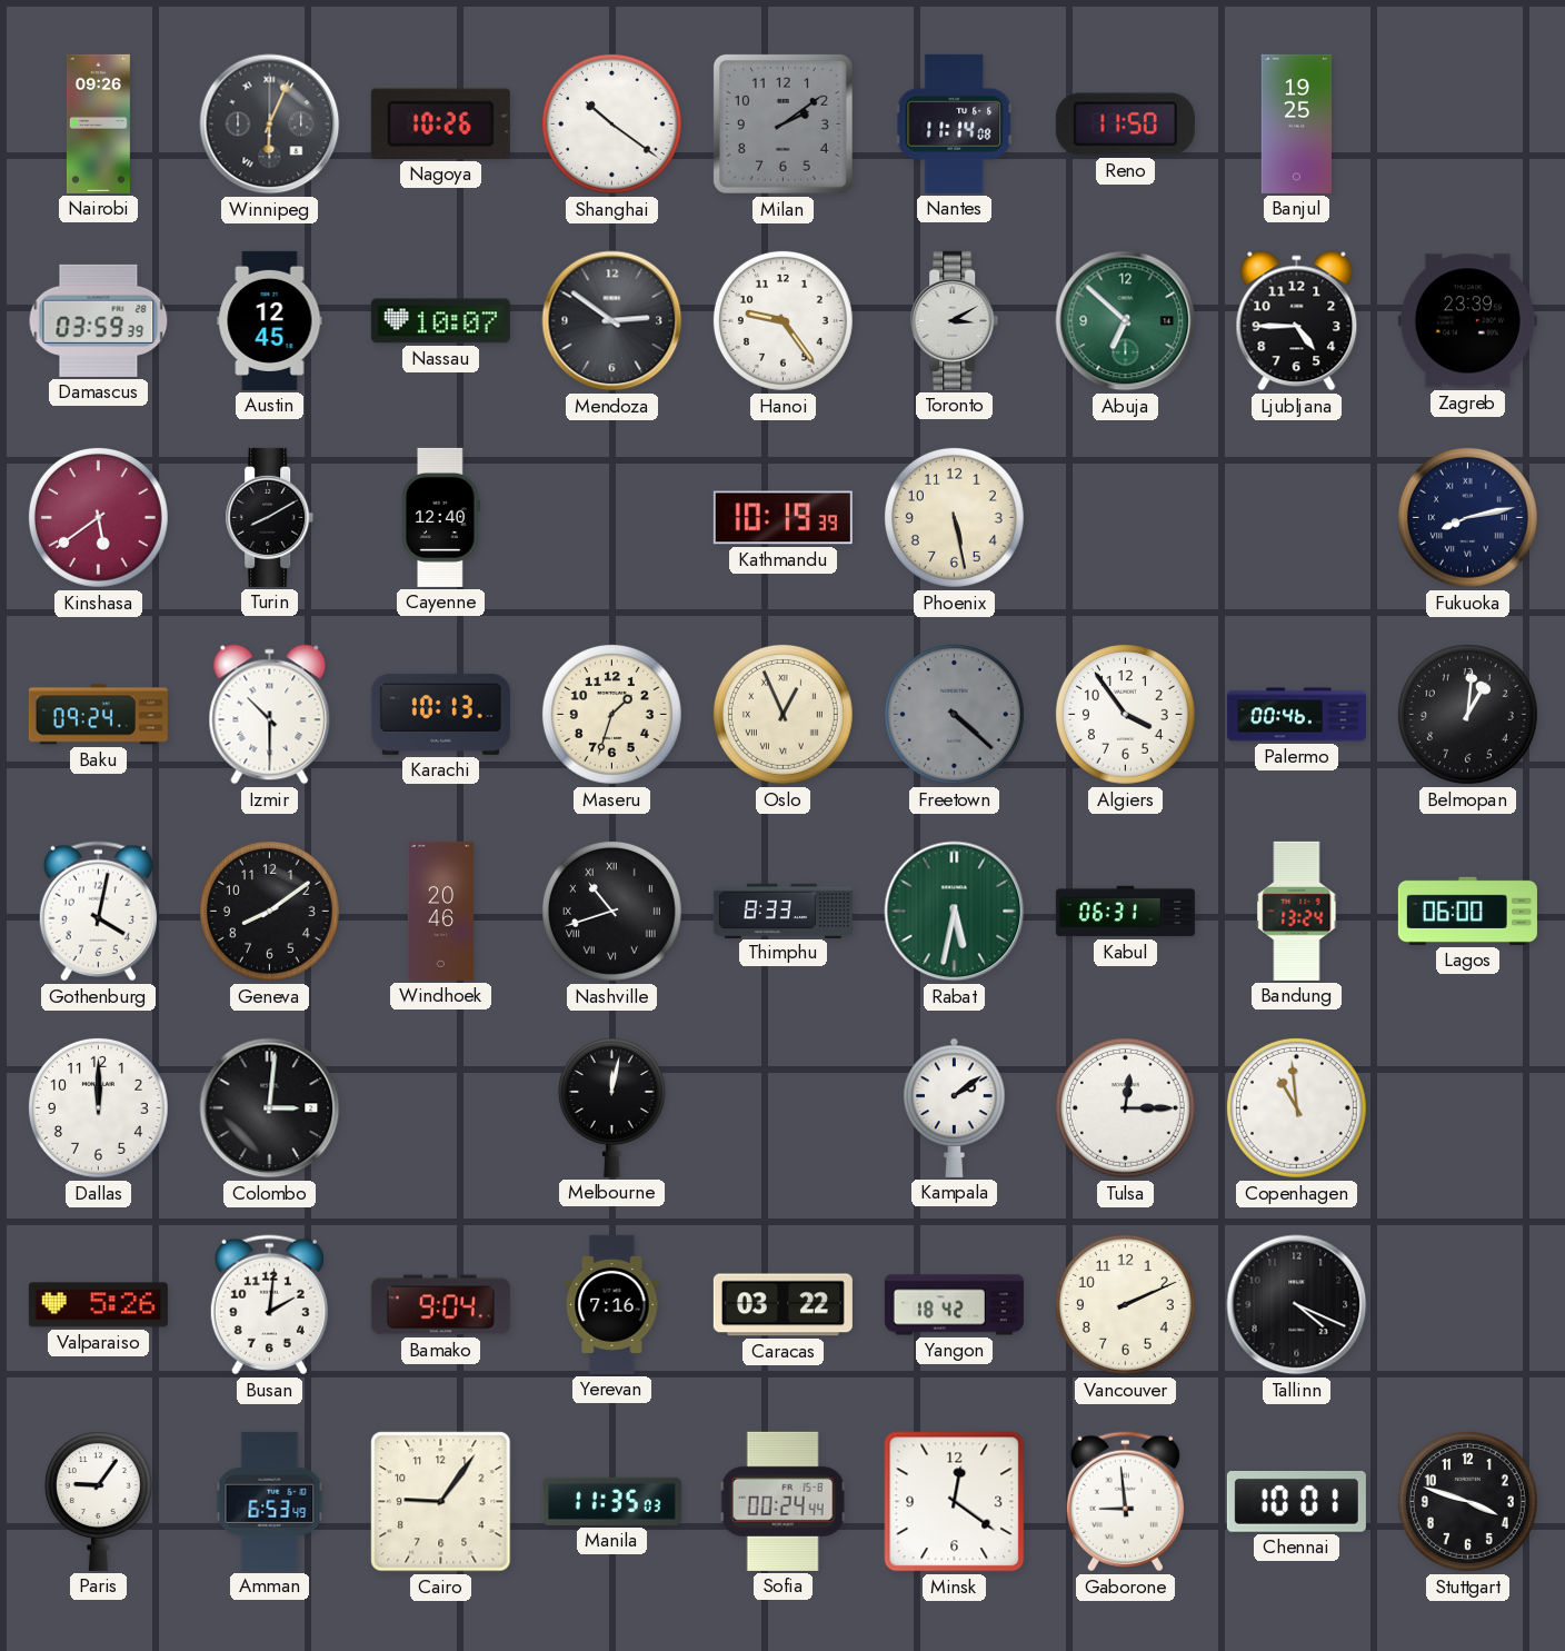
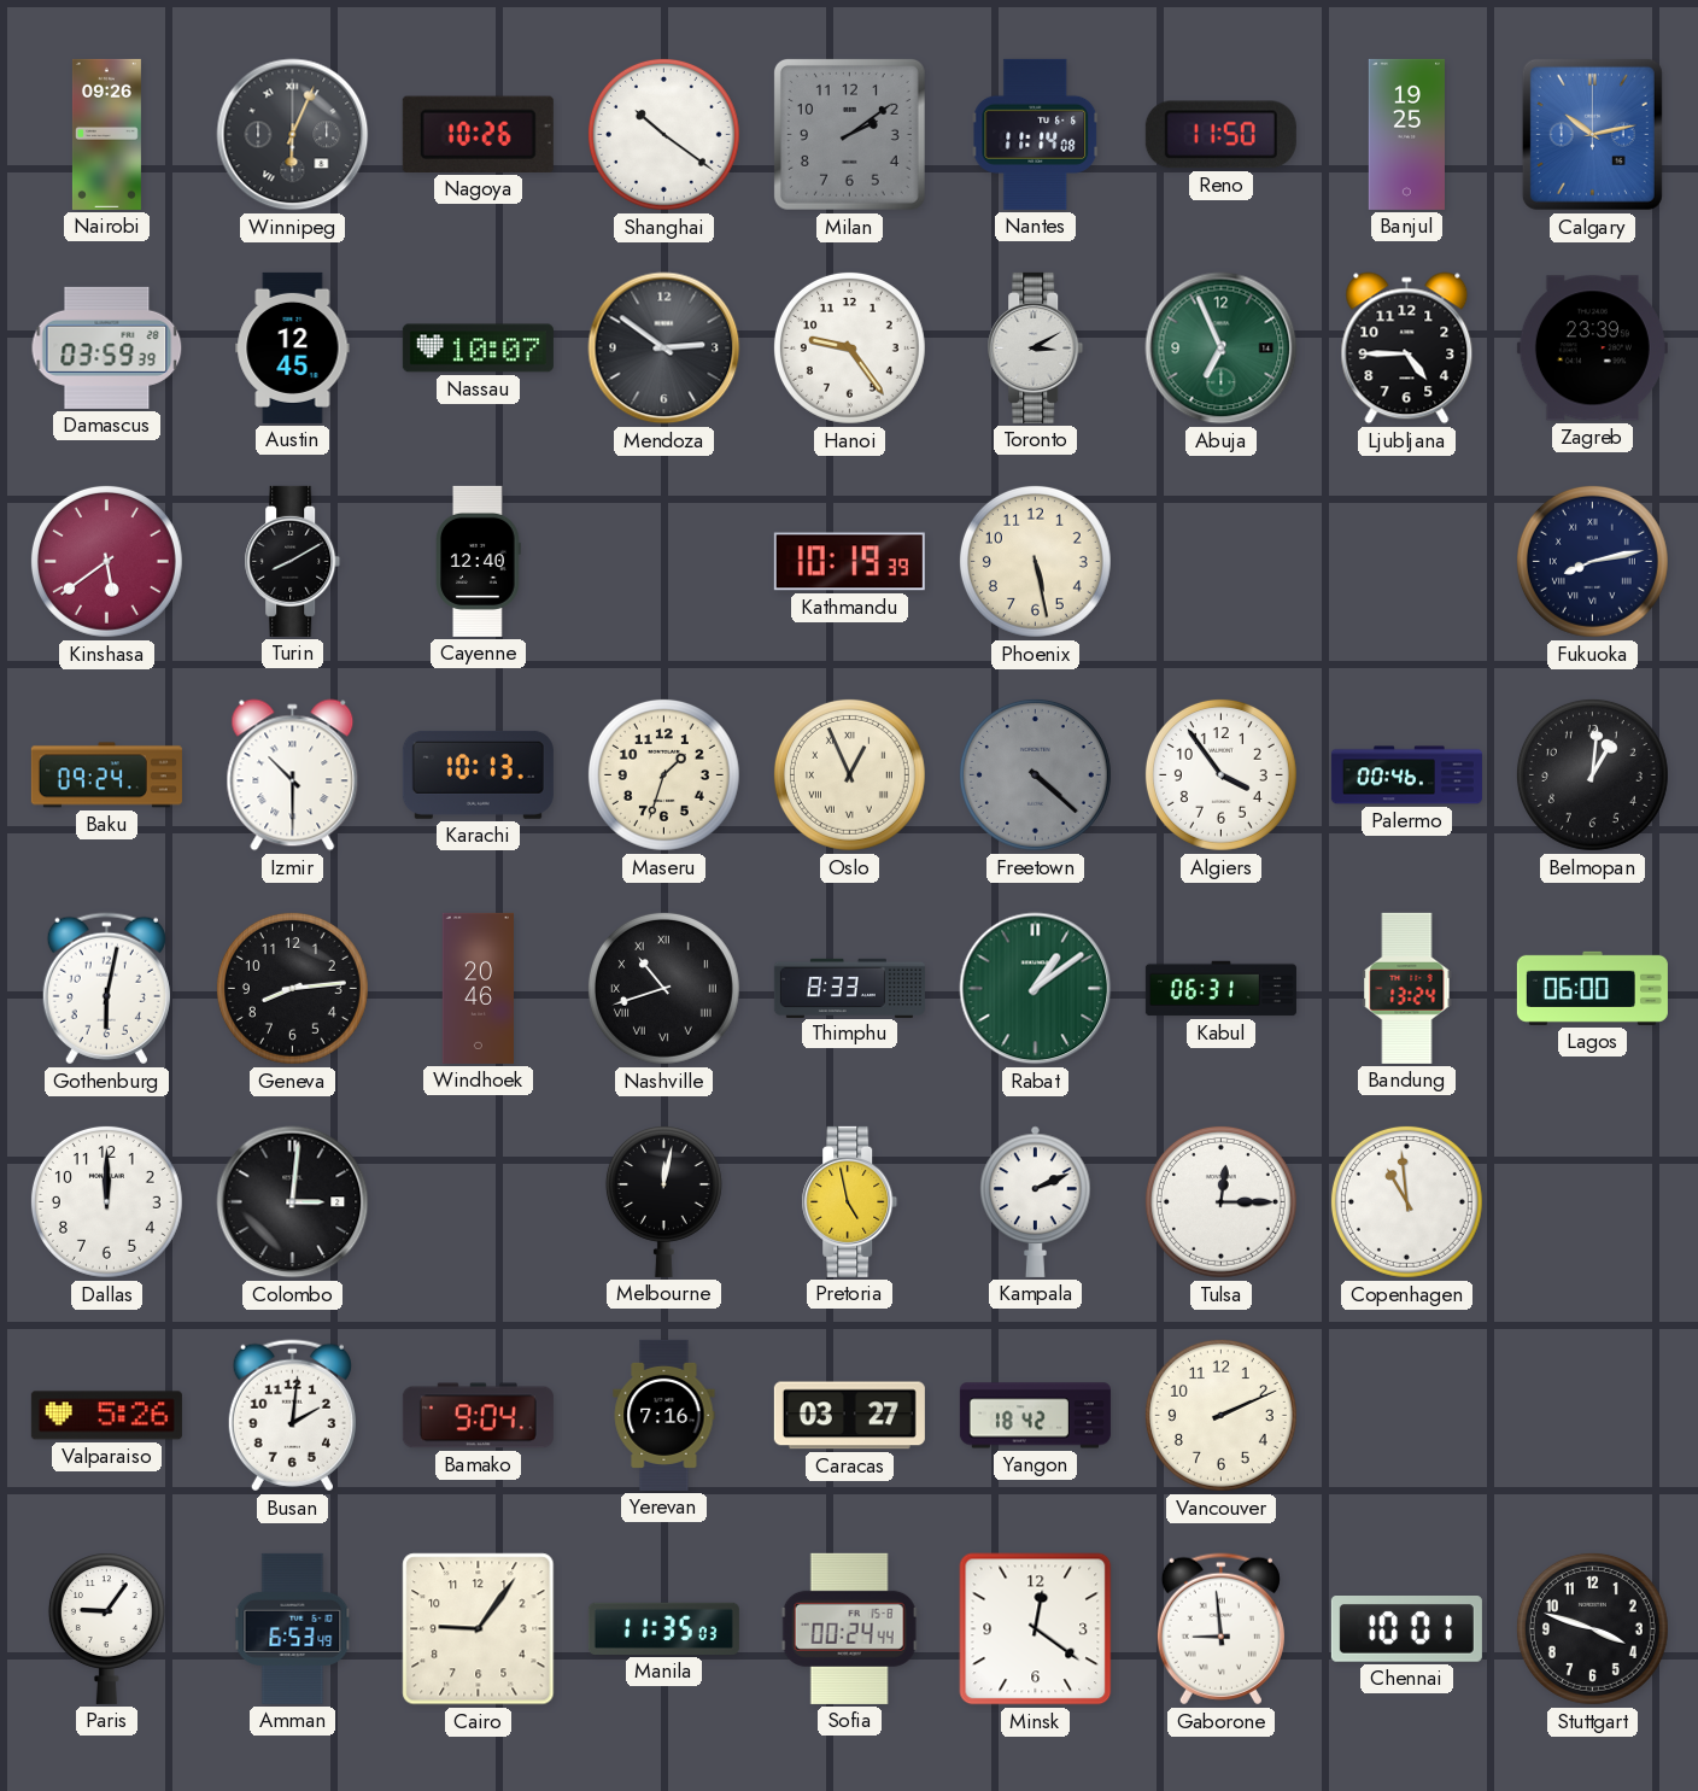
Calgary: none -> 10:13
Abuja: 6:52 -> 6:56
Gothenburg: 4:02 -> 6:02
Geneva: 8:09 -> 8:14
Rabat: 5:32 -> 1:09
Pretoria: none -> 4:58
Kampala: 2:09 -> 2:11
Caracas: 03:22 -> 03:27
Tallinn: 4:19 -> none
